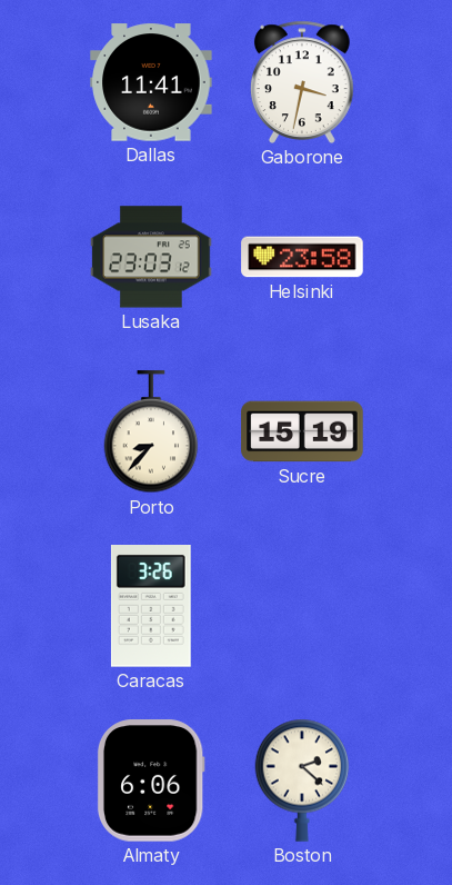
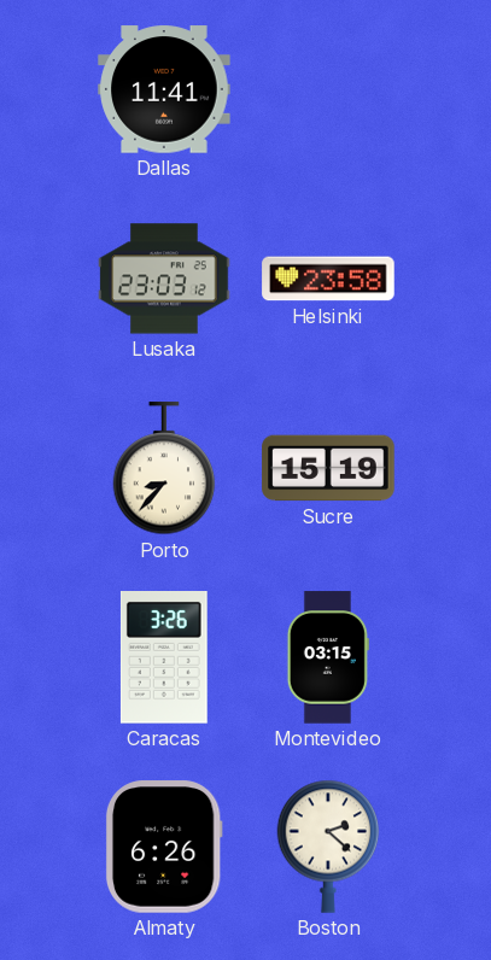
Gaborone: 3:32 -> none
Montevideo: none -> 03:15
Almaty: 6:06 -> 6:26
